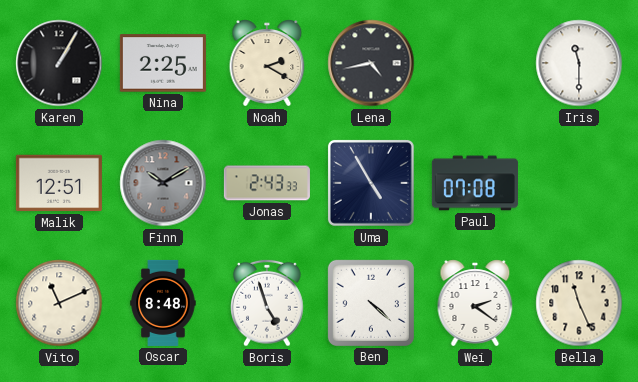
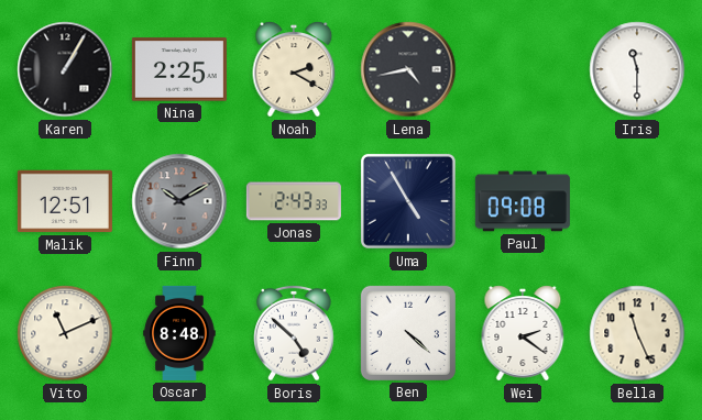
Paul: 07:08 -> 09:08
Boris: 4:57 -> 4:52
